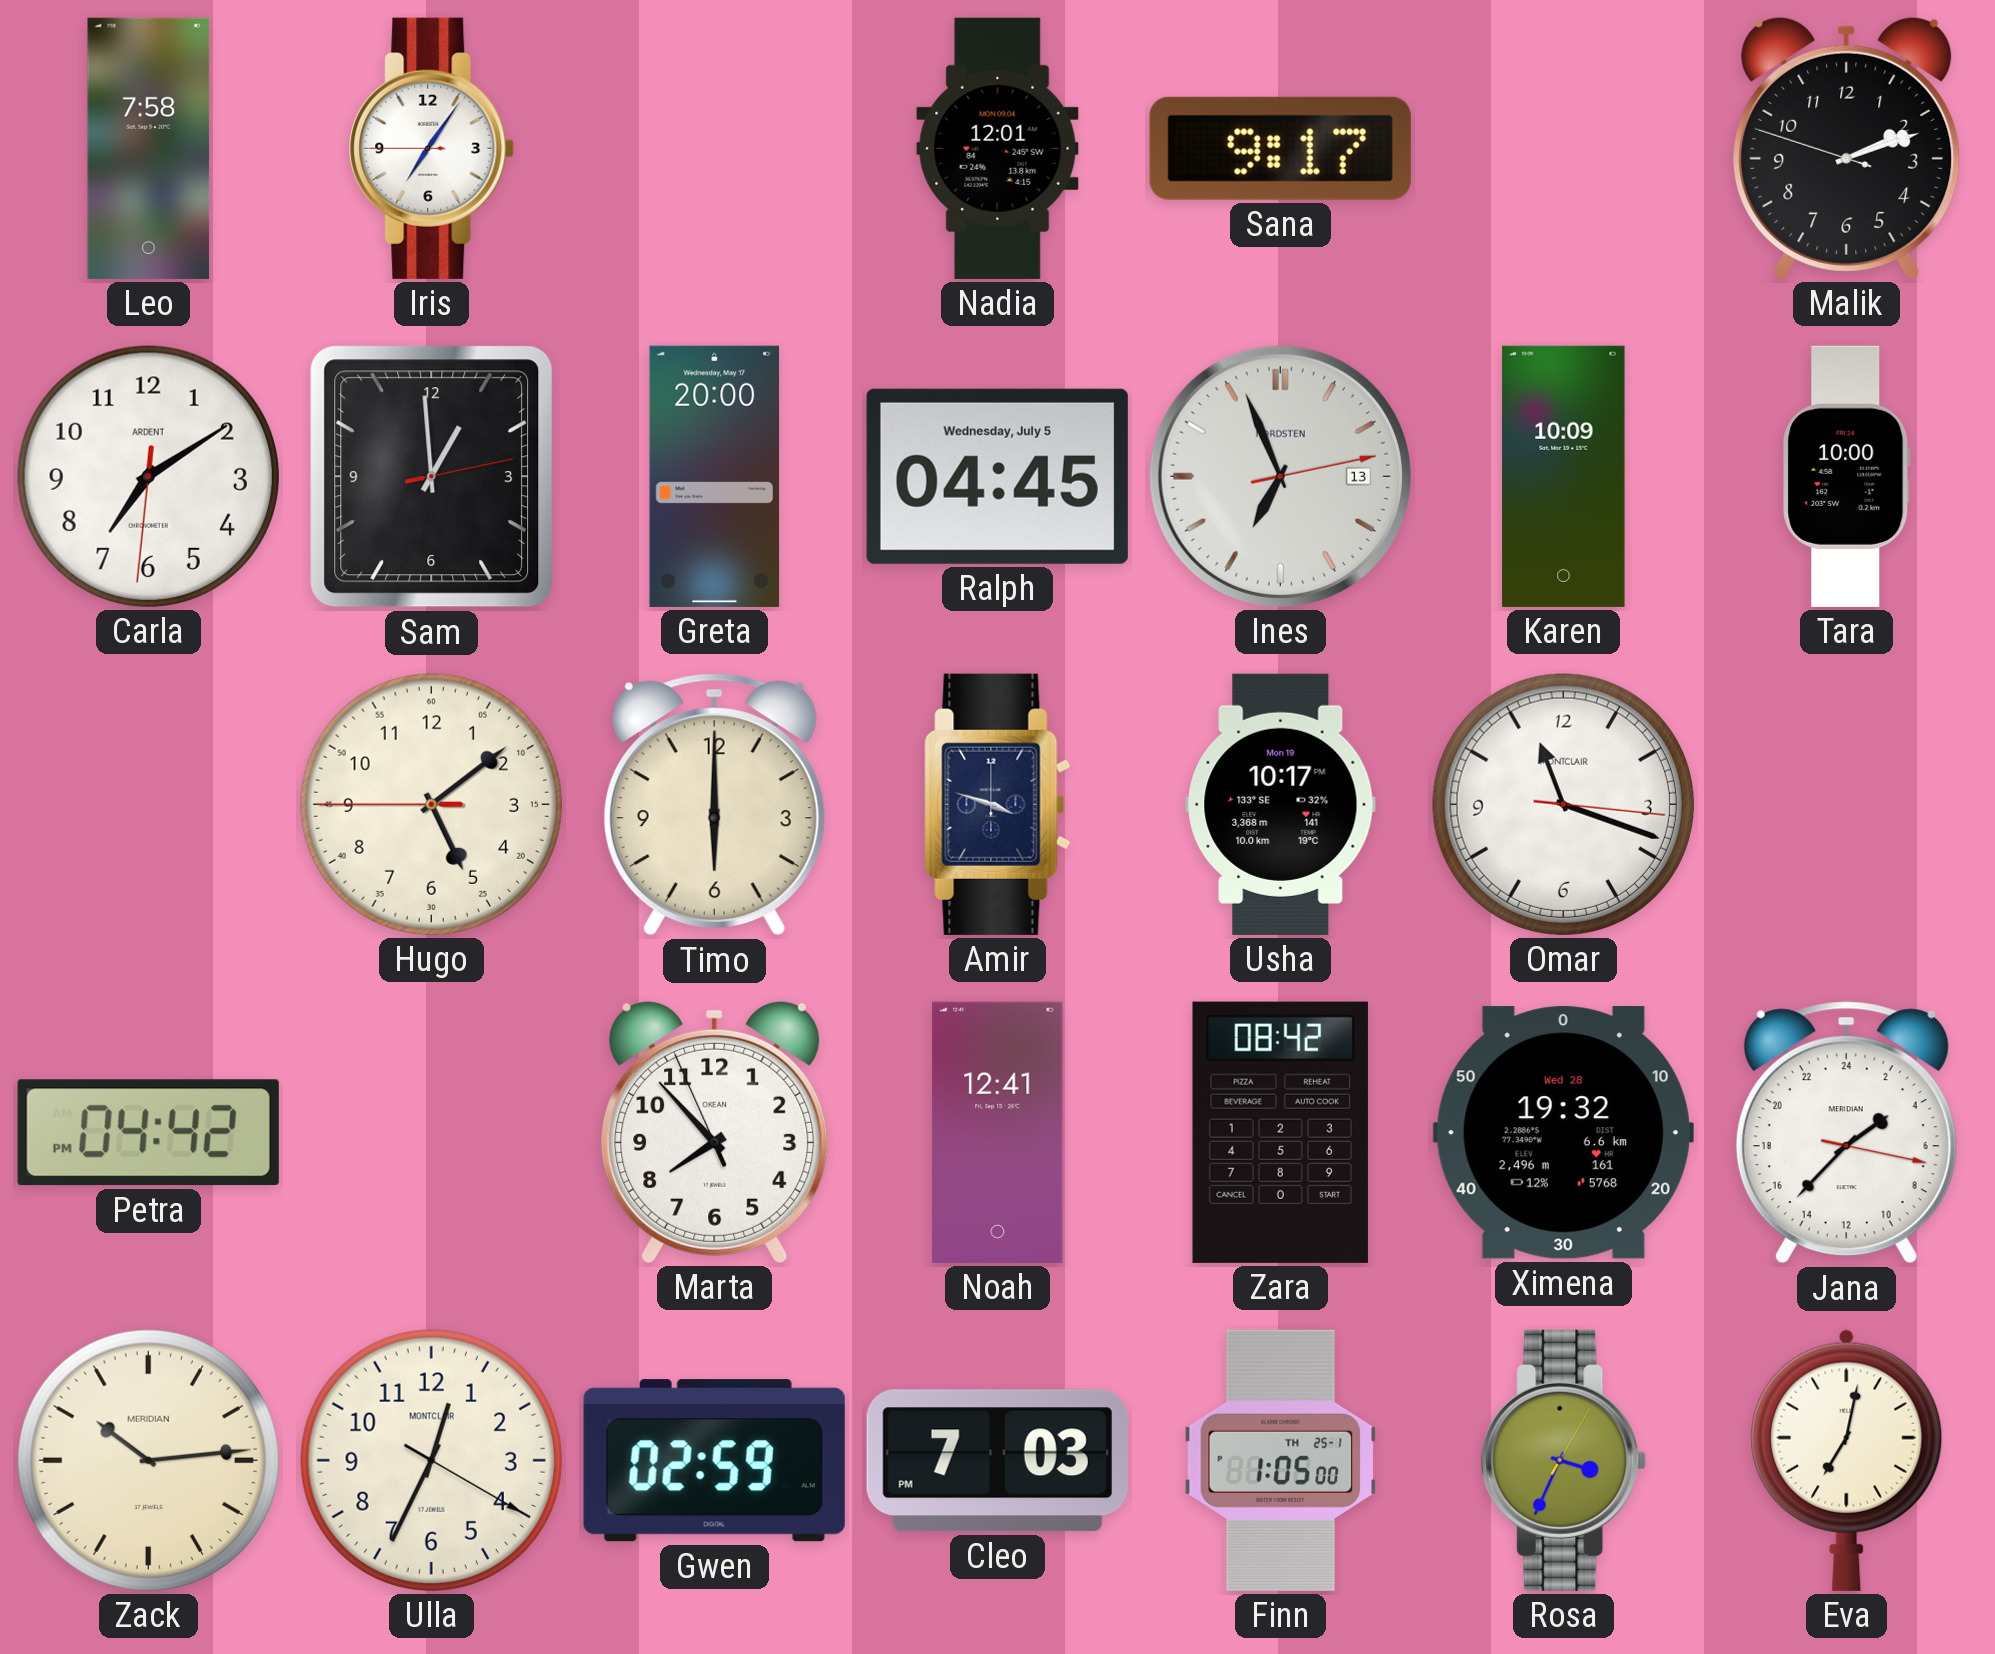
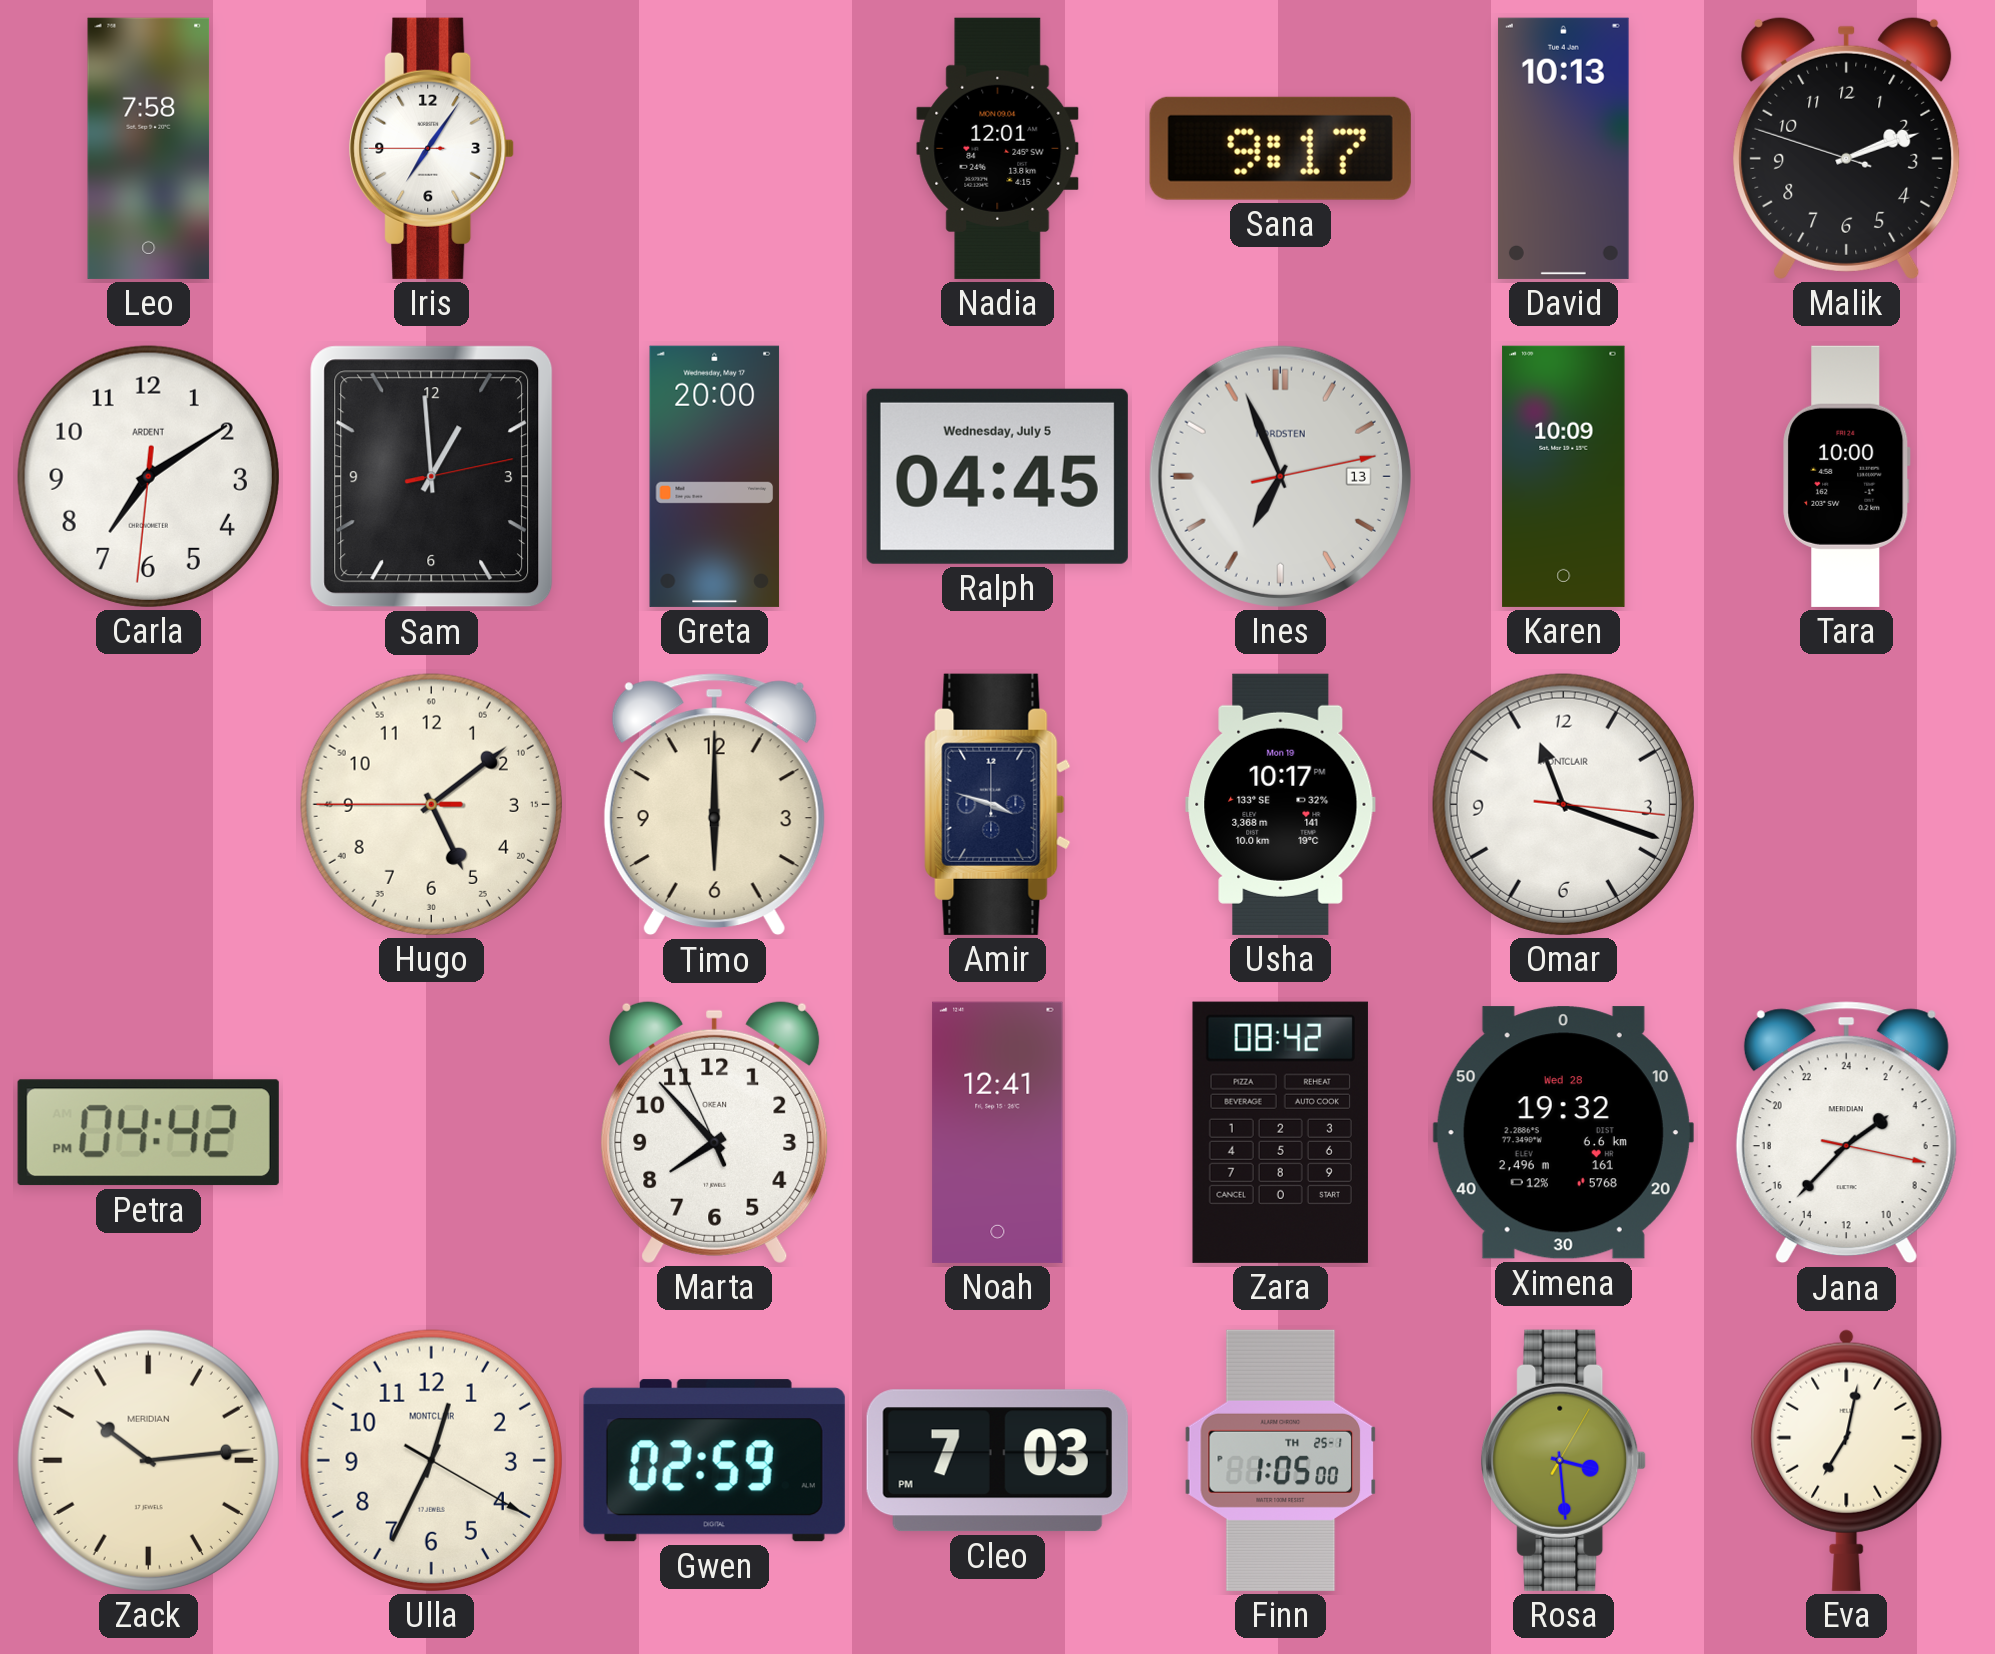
David: none -> 10:13
Rosa: 3:34 -> 3:29
